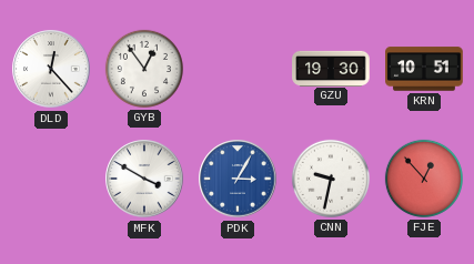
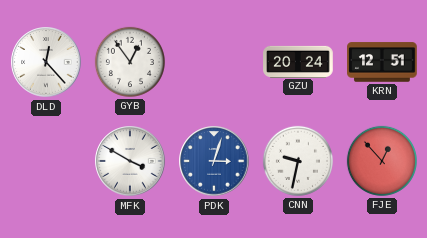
GZU: 19:30 -> 20:24
KRN: 10:51 -> 12:51
PDK: 3:05 -> 3:03
